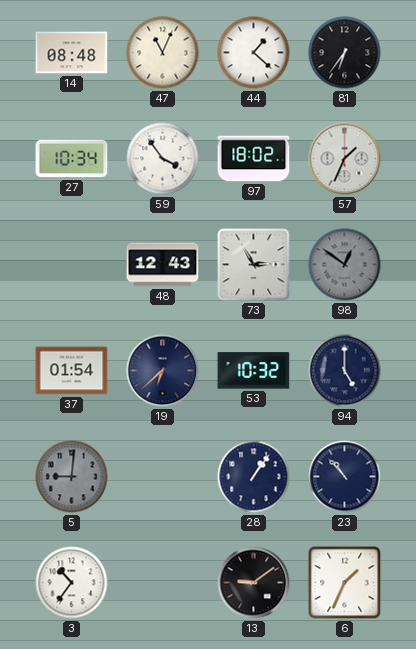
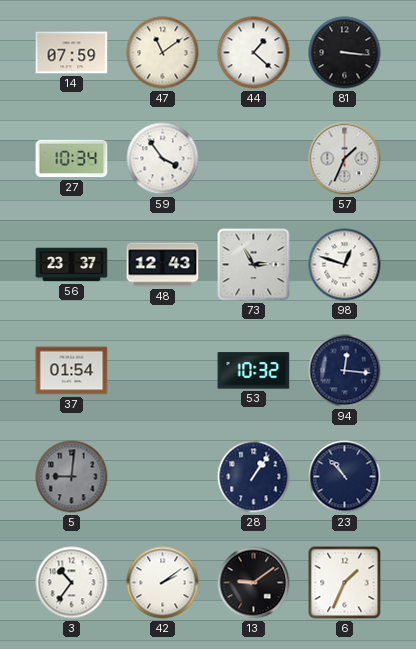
14: 08:48 -> 07:59
47: 11:04 -> 11:09
81: 6:36 -> 3:16
97: 18:02 -> none
56: none -> 23:37
98: 12:51 -> 12:48
98 dial: grey -> white
19: 6:38 -> none
94: 5:00 -> 12:16
42: none -> 2:09
